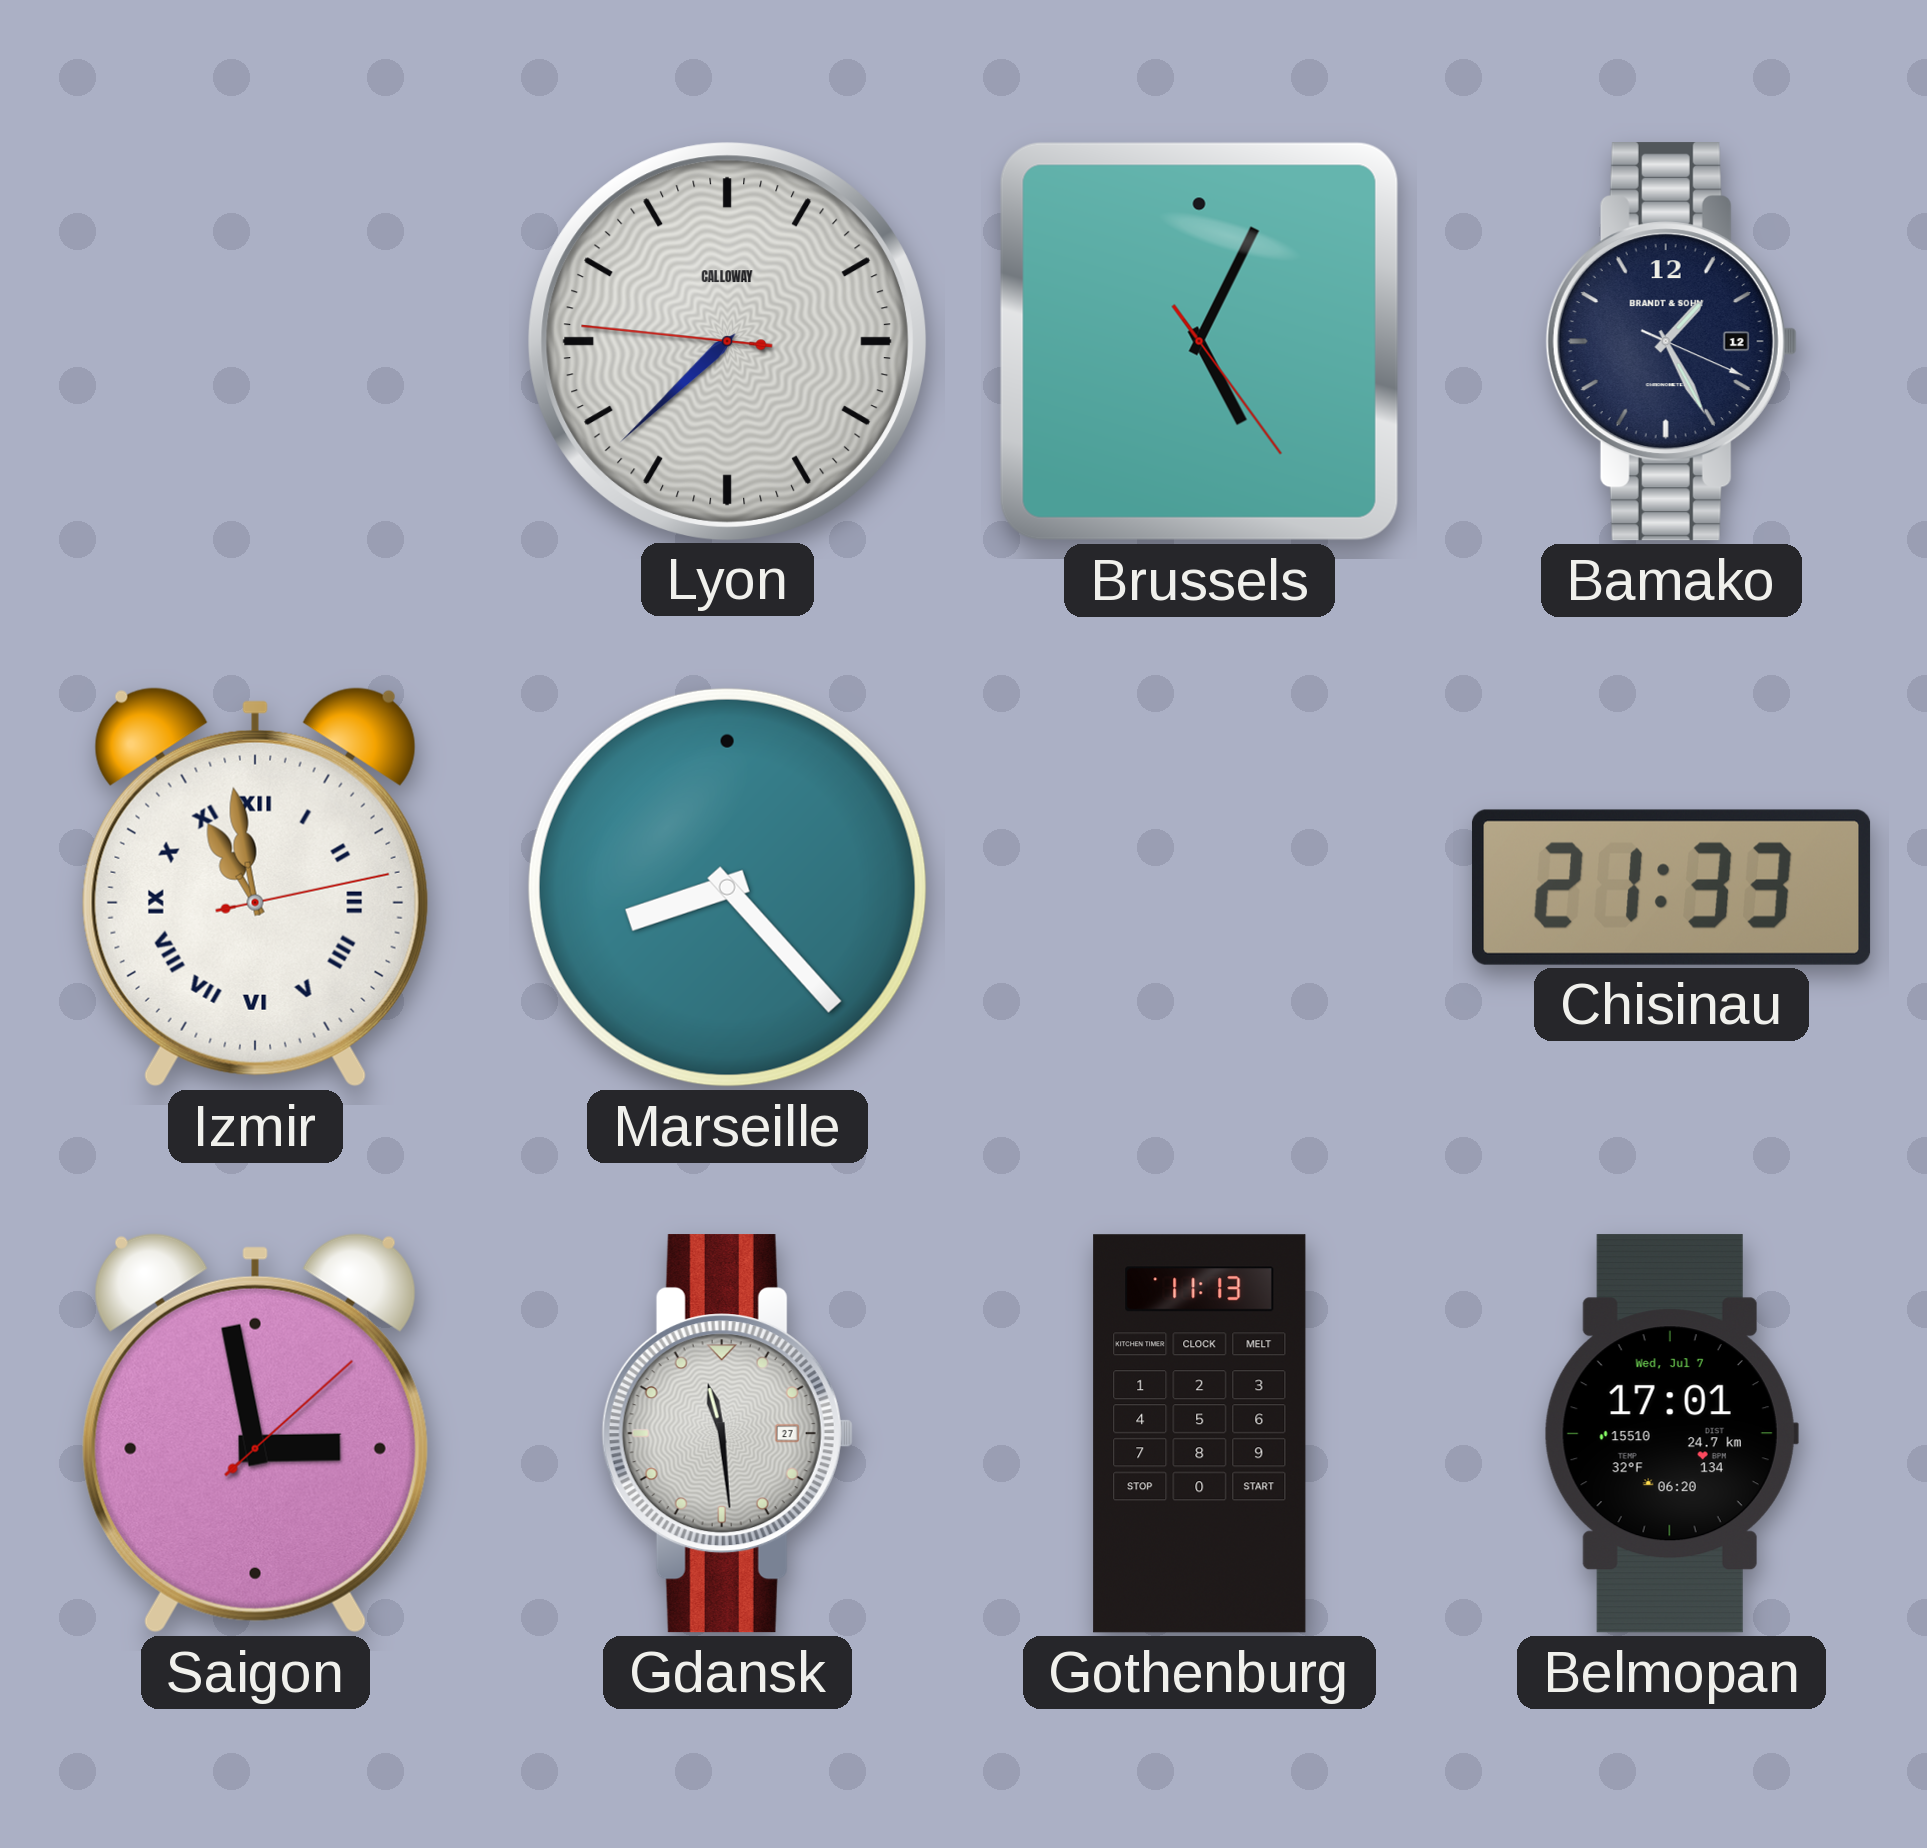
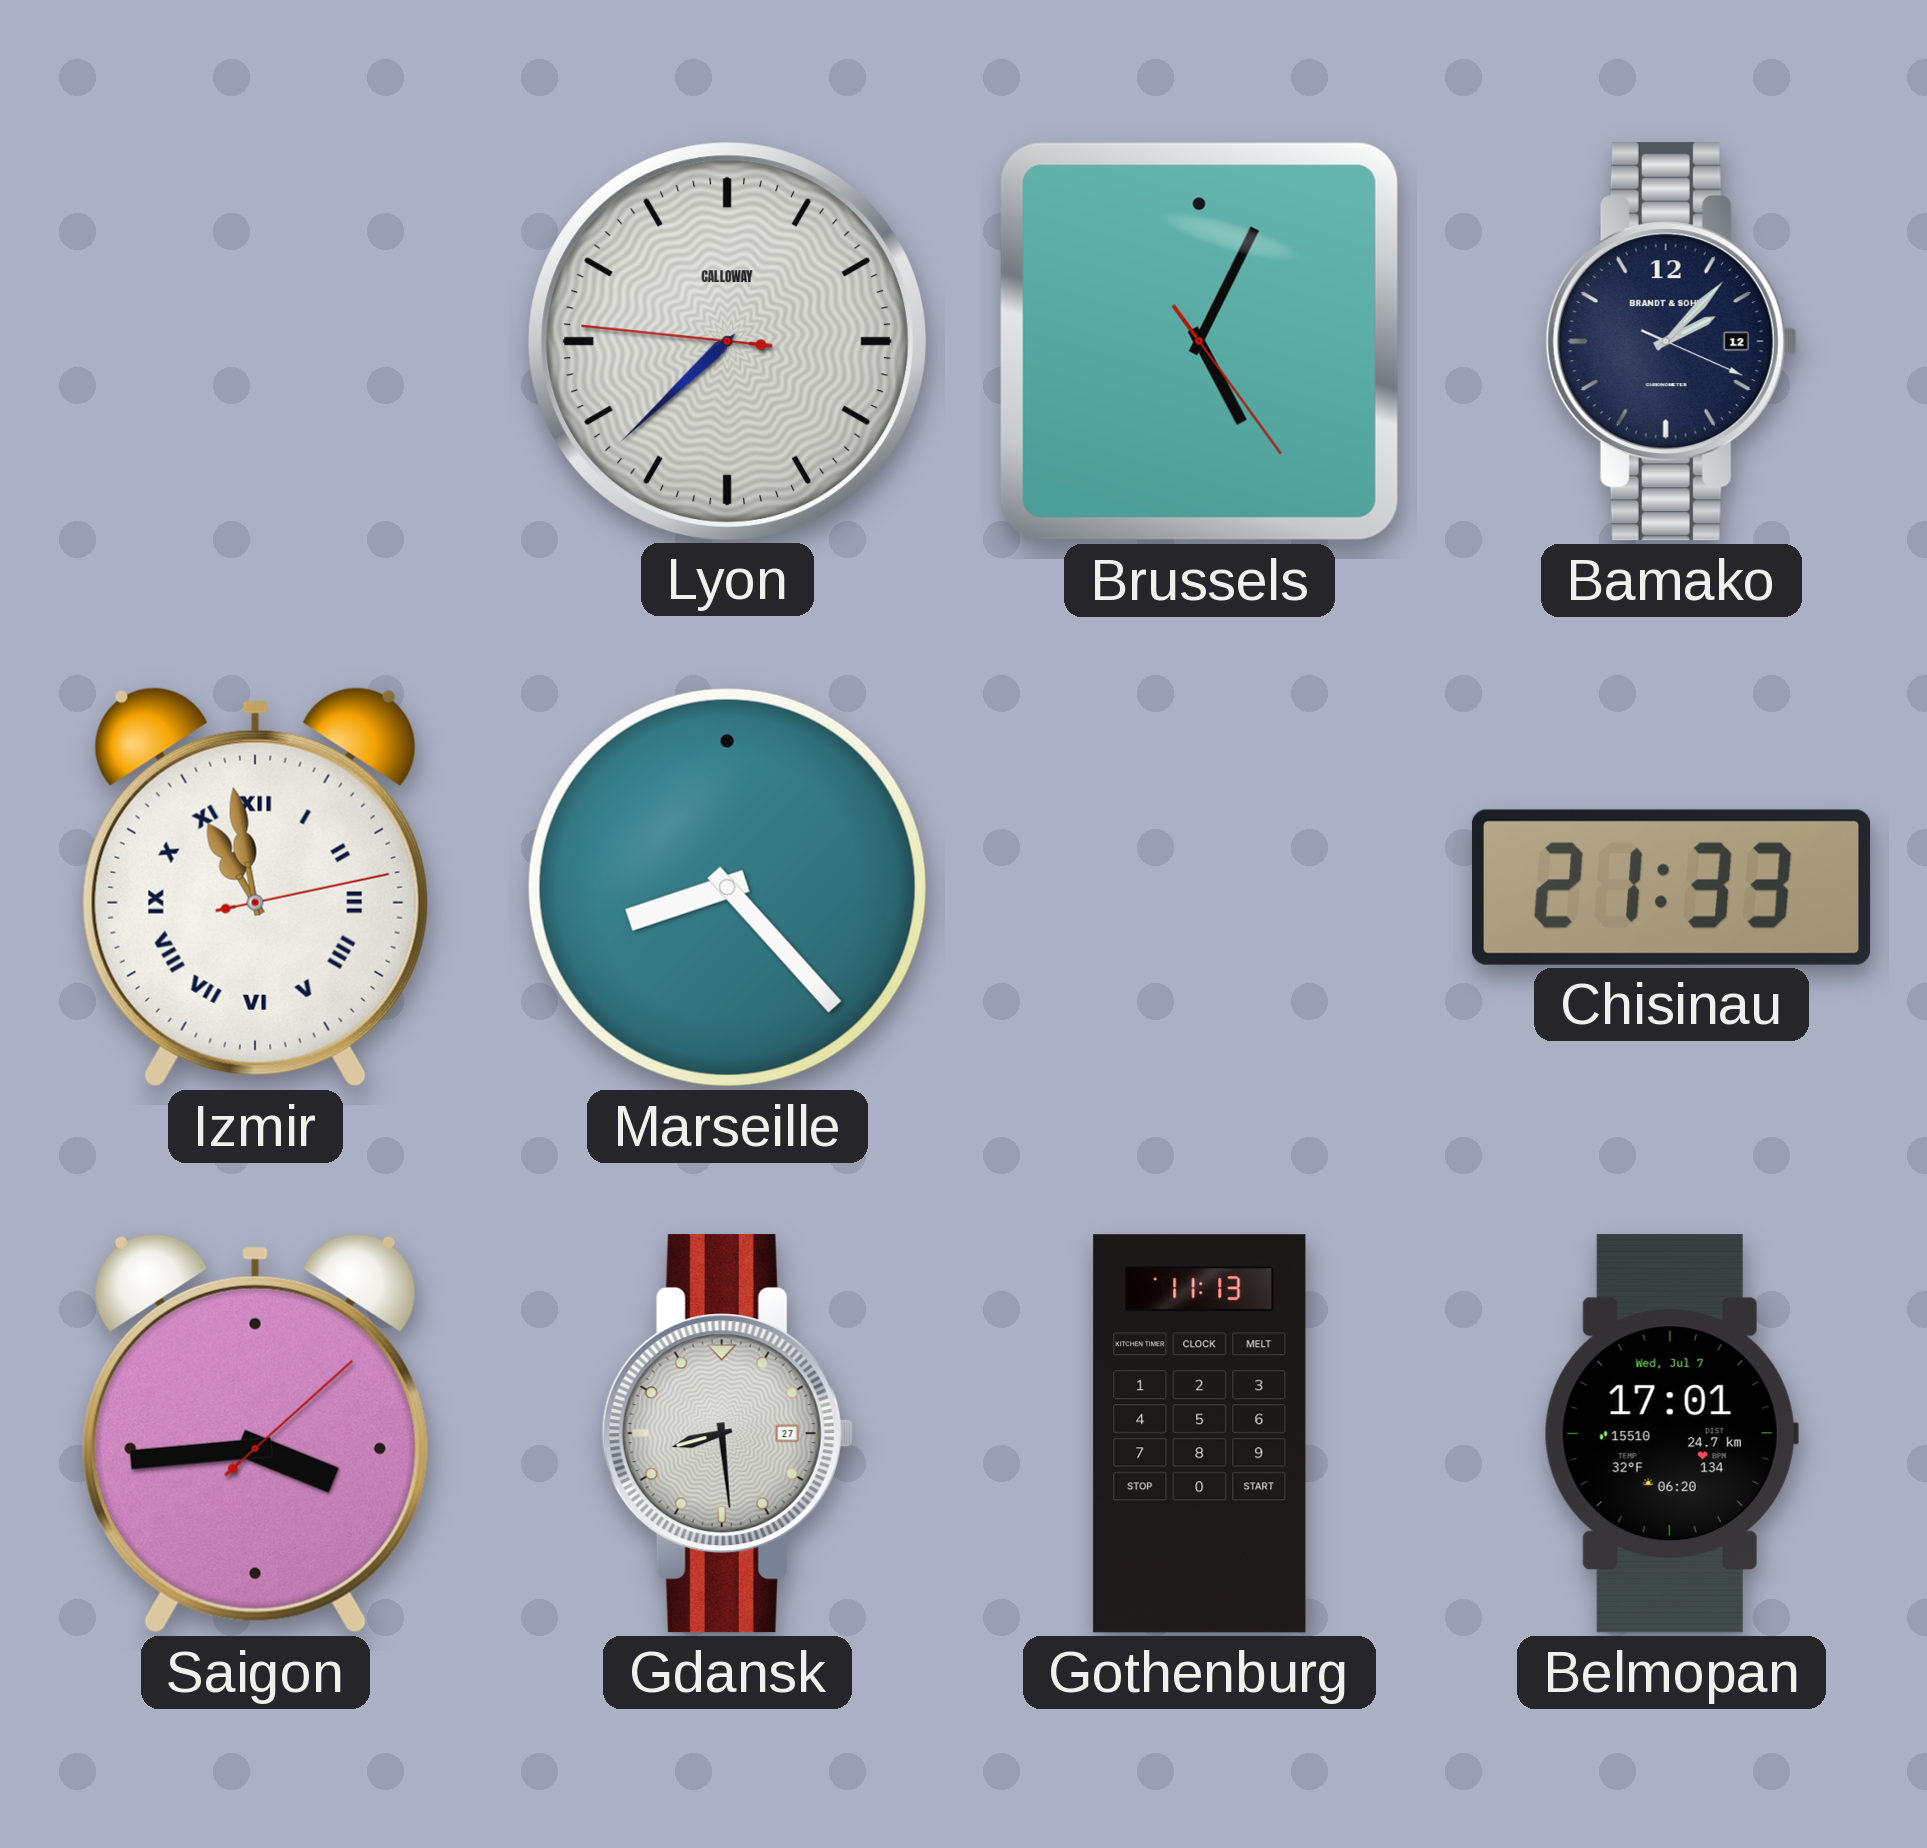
Bamako: 1:25 -> 2:07
Saigon: 2:58 -> 3:44
Gdansk: 11:29 -> 8:29
